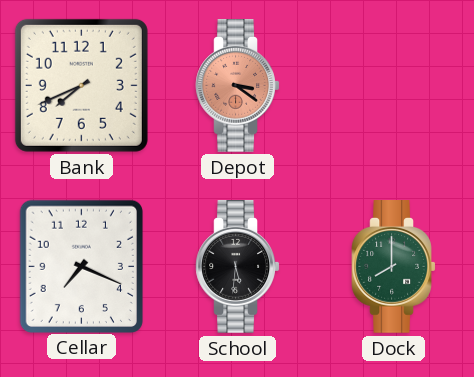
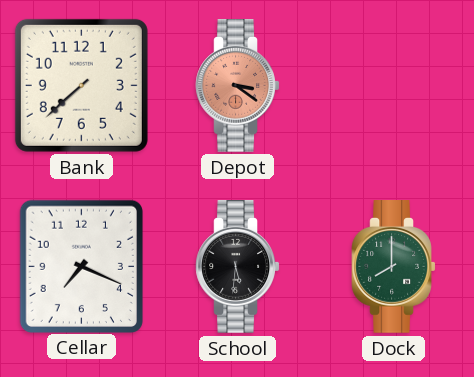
Bank: 7:41 -> 7:38
